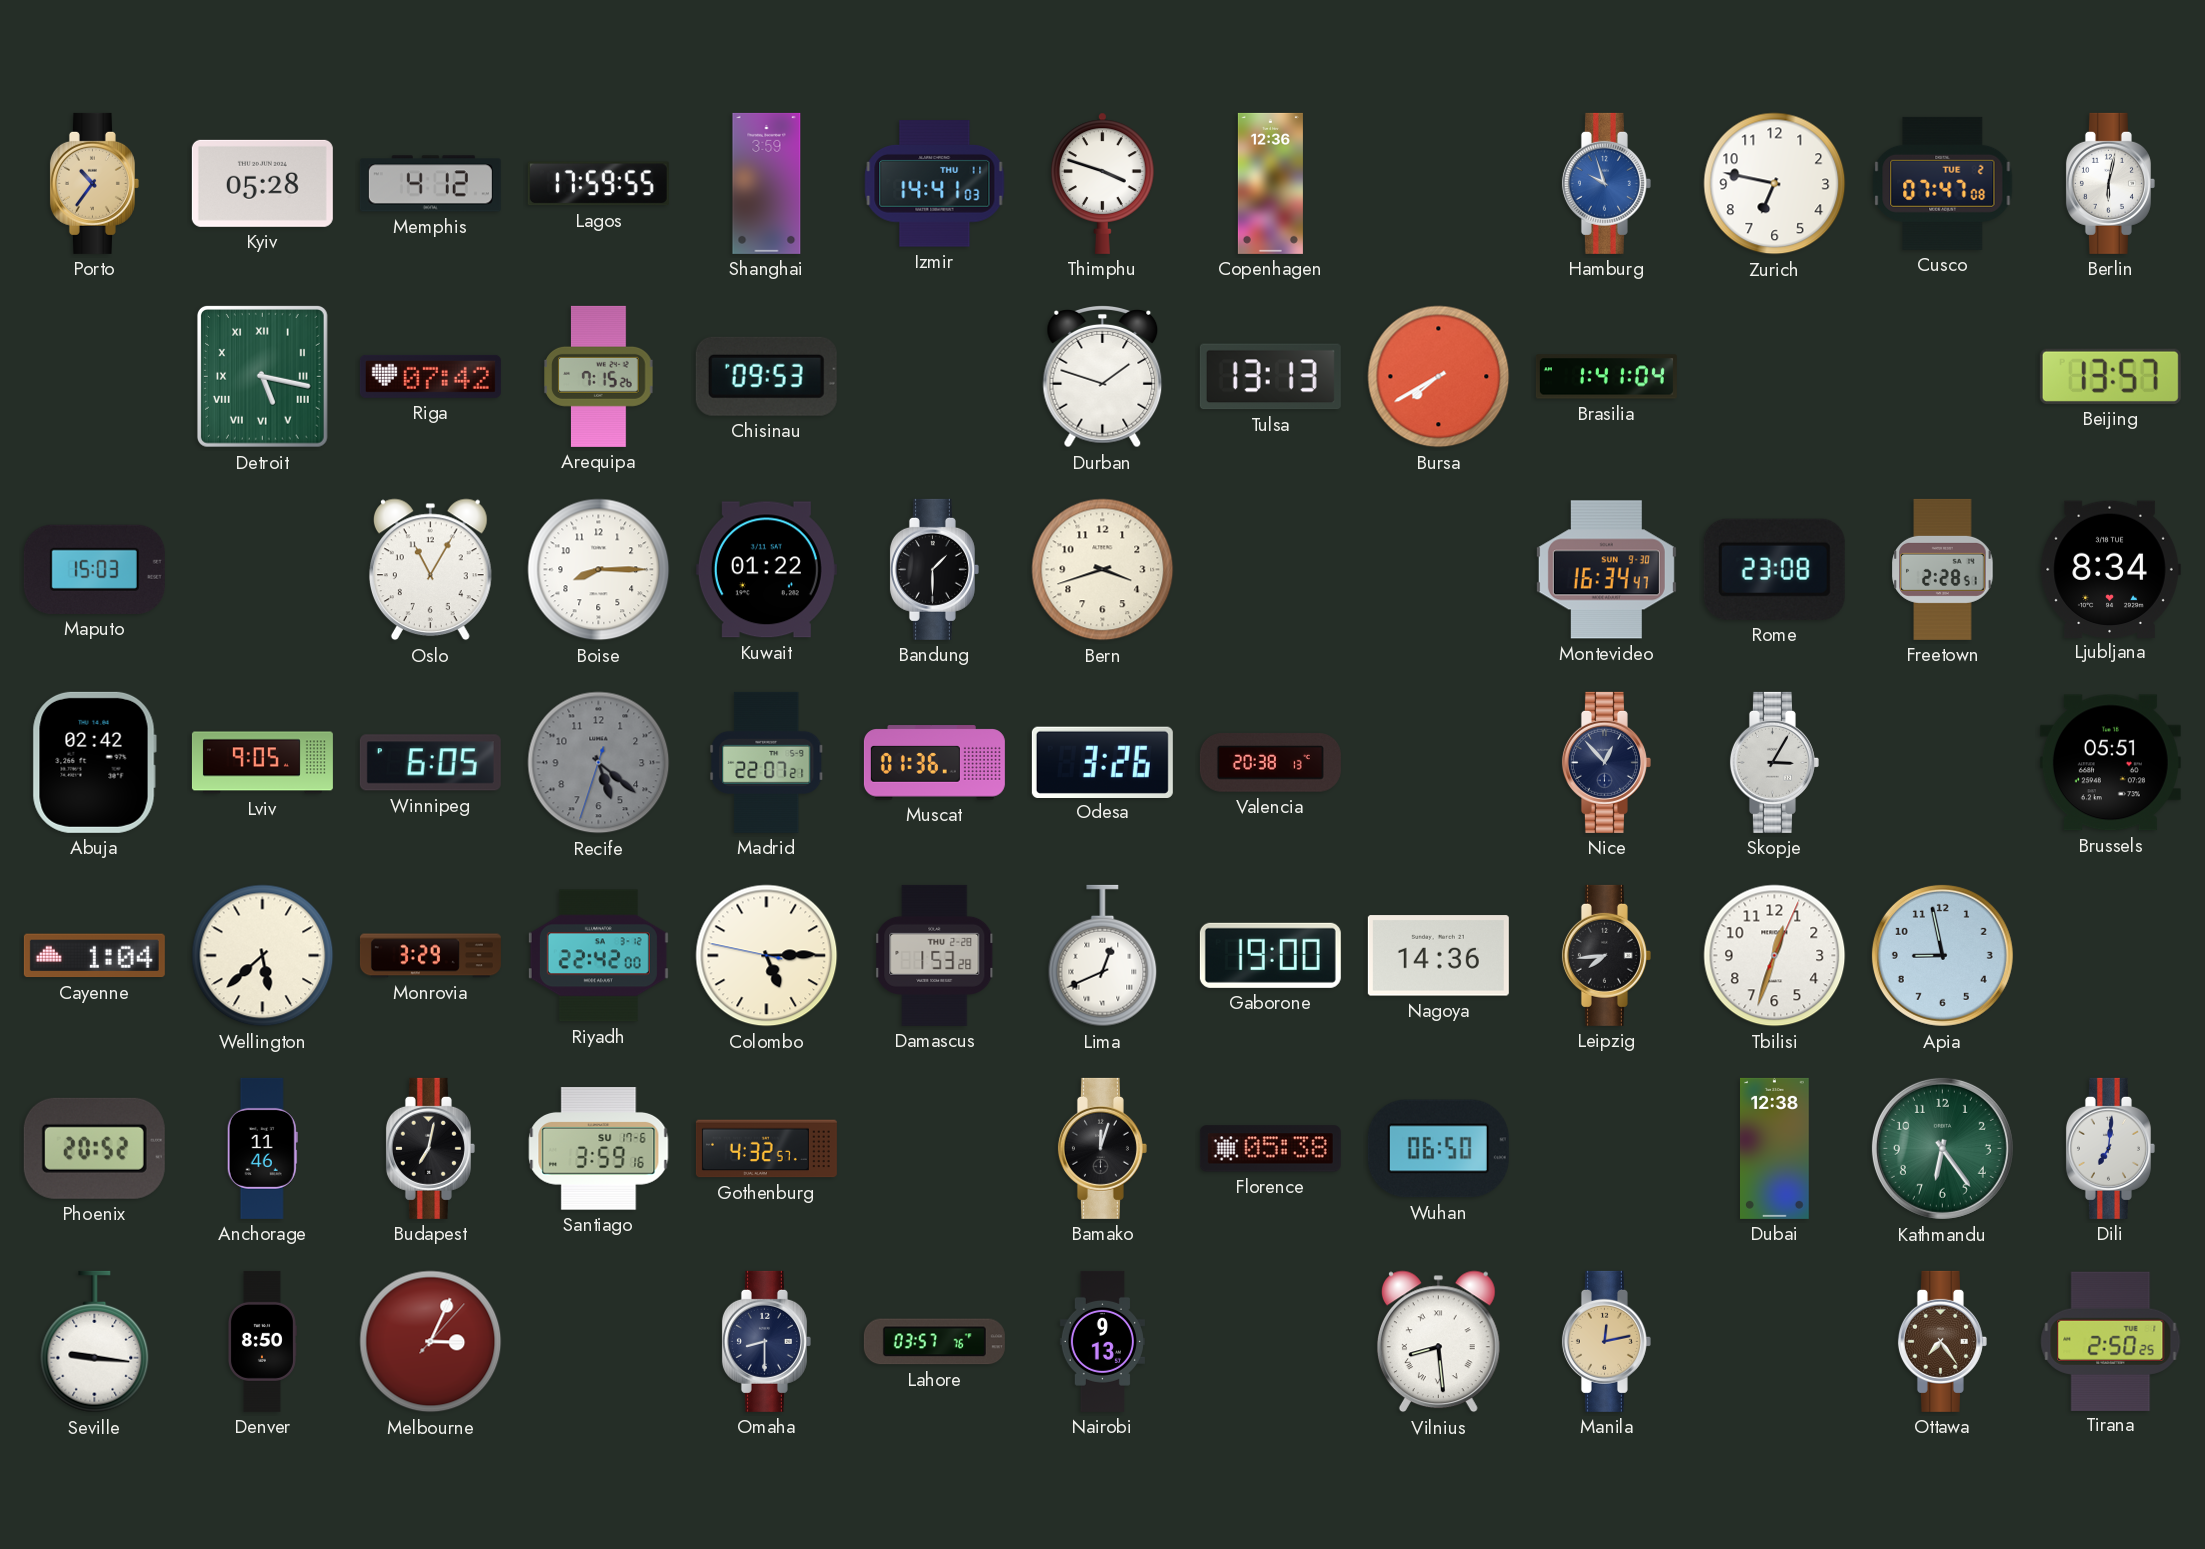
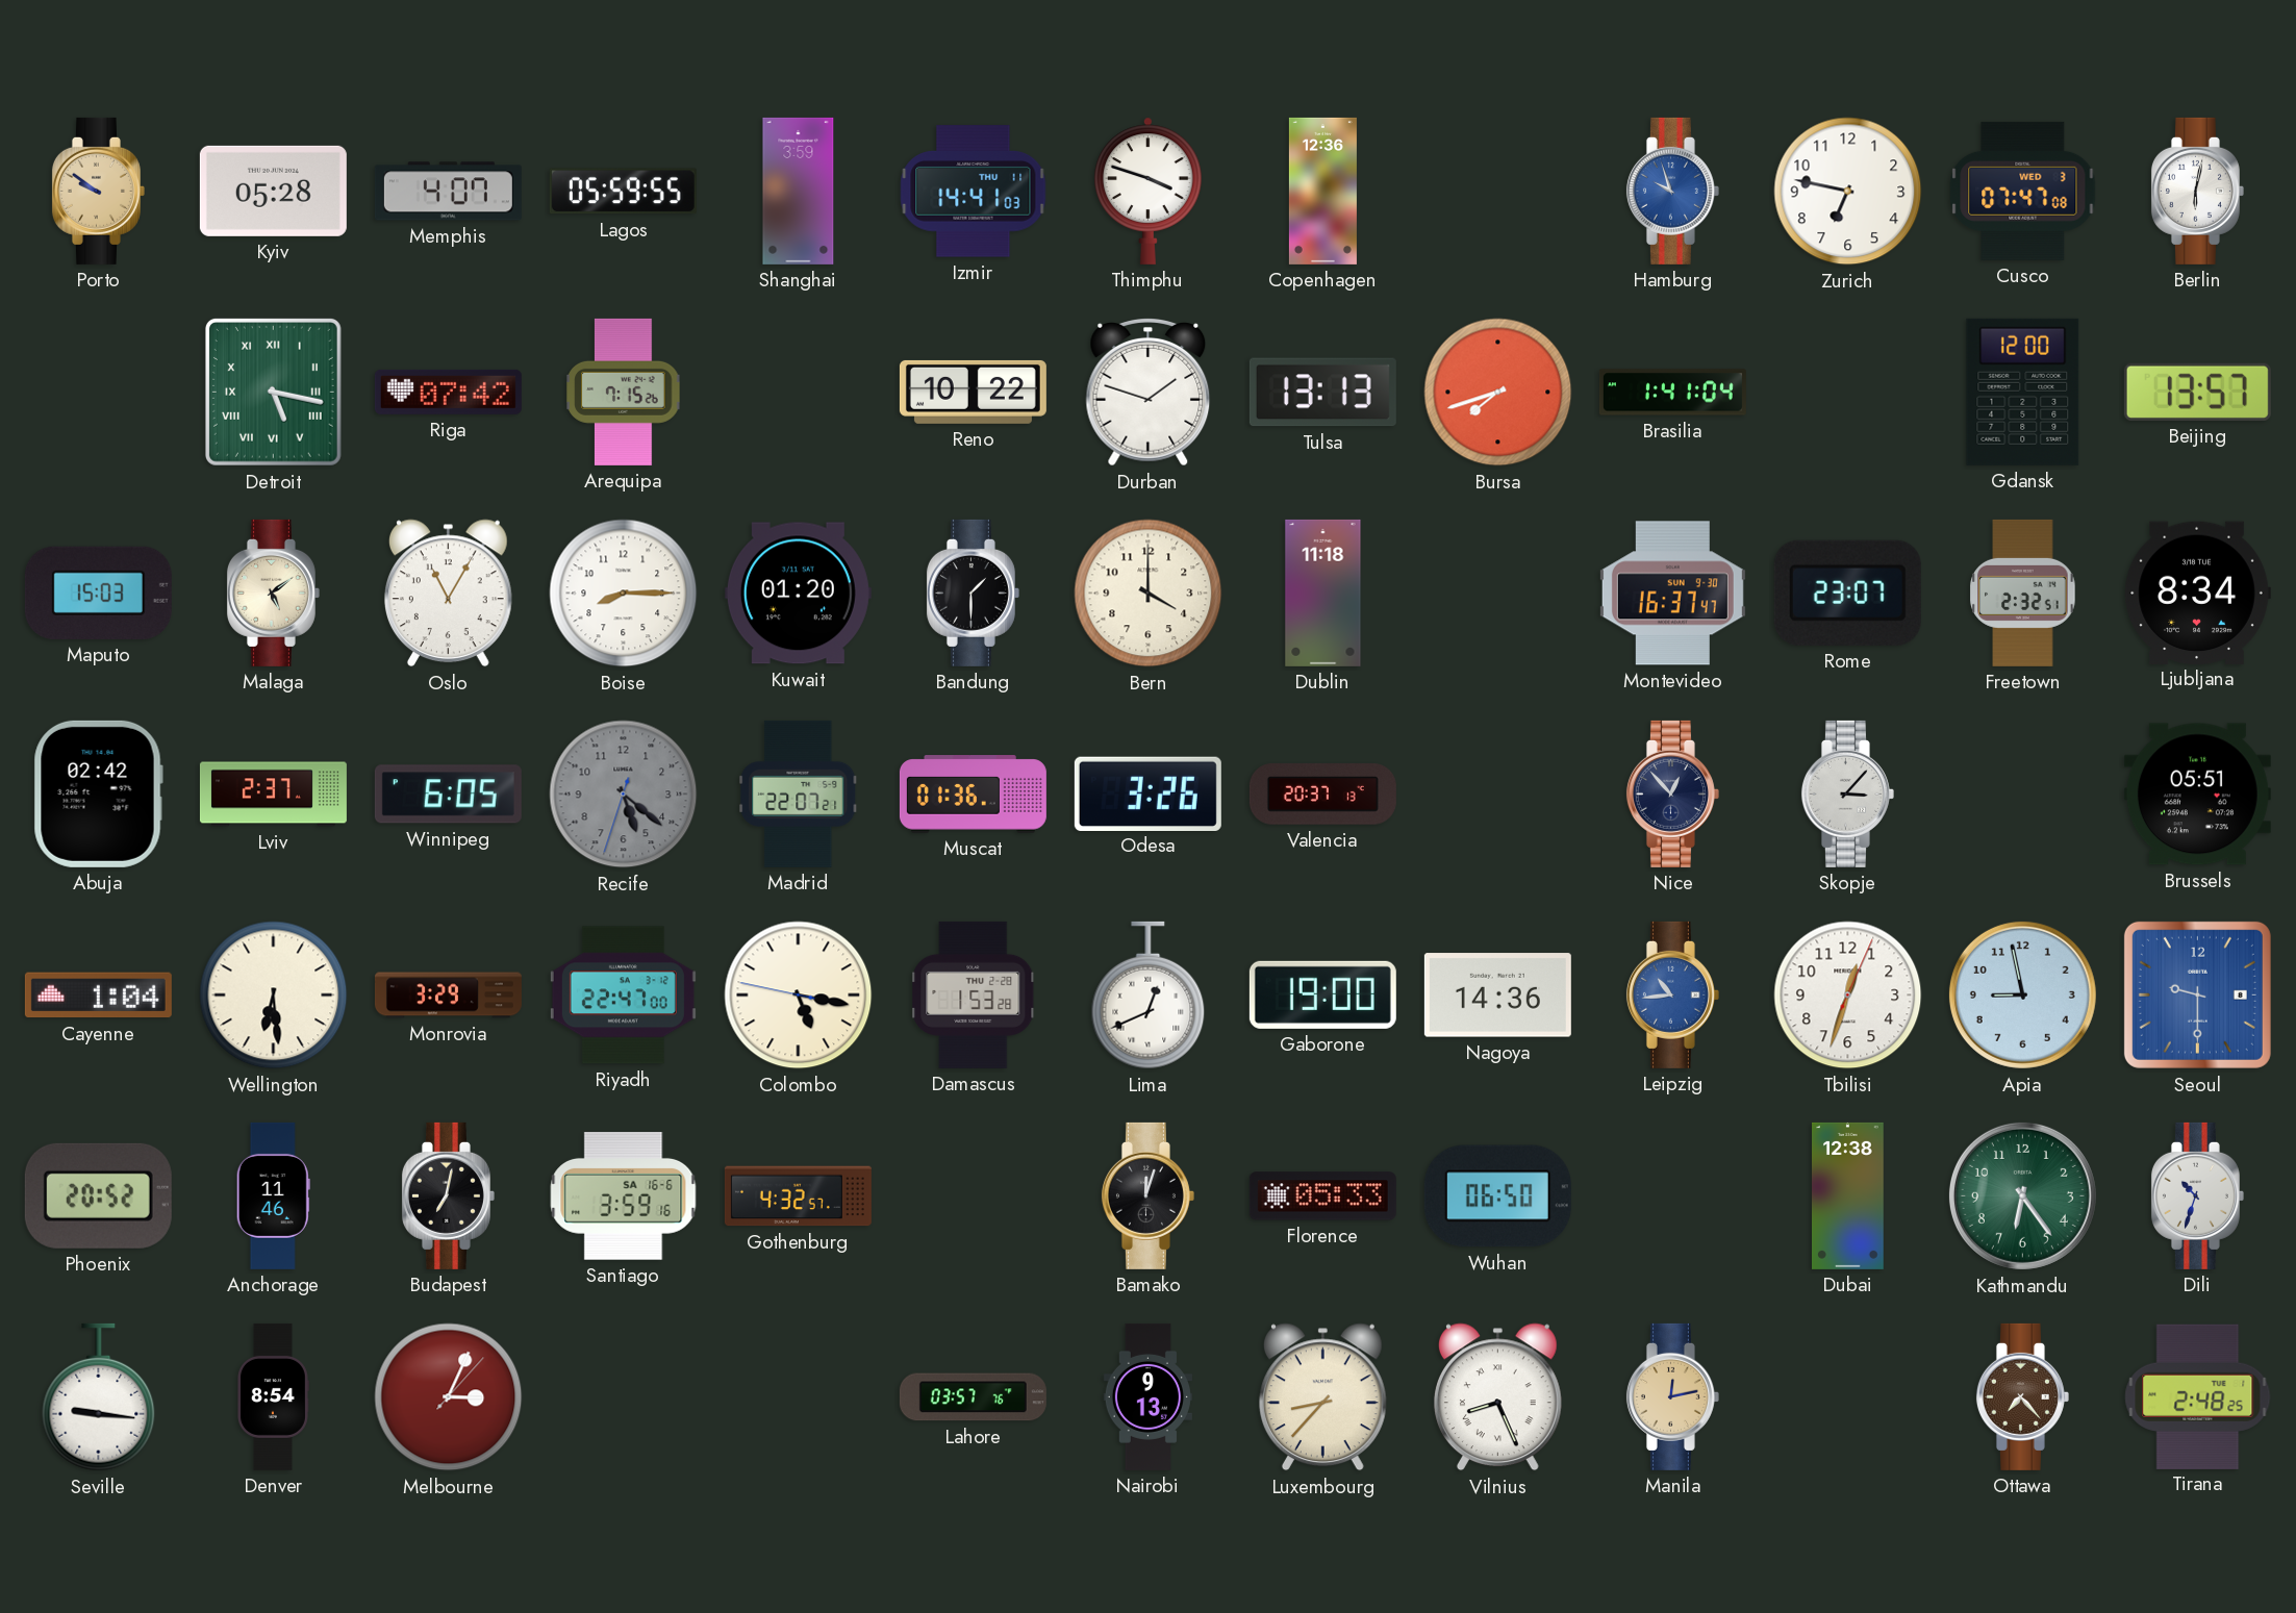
Porto: 10:36 -> 9:51
Memphis: 4:12 -> 4:07
Lagos: 17:59 -> 05:59
Cusco date: TUE 2 -> WED 3
Chisinau: 09:53 -> none
Reno: none -> 10:22
Bursa: 7:40 -> 7:42
Gdansk: none -> 12:00
Malaga: none -> 5:09
Kuwait: 01:22 -> 01:20
Bern: 3:42 -> 4:00
Dublin: none -> 11:18
Montevideo: 16:34 -> 16:37
Rome: 23:08 -> 23:07
Freetown: 2:28 -> 2:32
Lviv: 9:05 -> 2:37
Valencia: 20:38 -> 20:37
Skopje: 3:05 -> 3:07
Wellington: 5:38 -> 6:29
Riyadh: 22:42 -> 22:47
Colombo: 5:14 -> 5:16
Leipzig: 7:44 -> 10:44
Leipzig dial: black -> blue
Seoul: none -> 9:30
Santiago date: SU 17-6 -> SA 16-6
Florence: 05:38 -> 05:33
Dili: 7:01 -> 10:33
Denver: 8:50 -> 8:54
Omaha: 8:30 -> none
Luxembourg: none -> 8:37
Vilnius: 8:29 -> 8:26
Ottawa: 7:24 -> 7:23
Tirana: 2:50 -> 2:48
